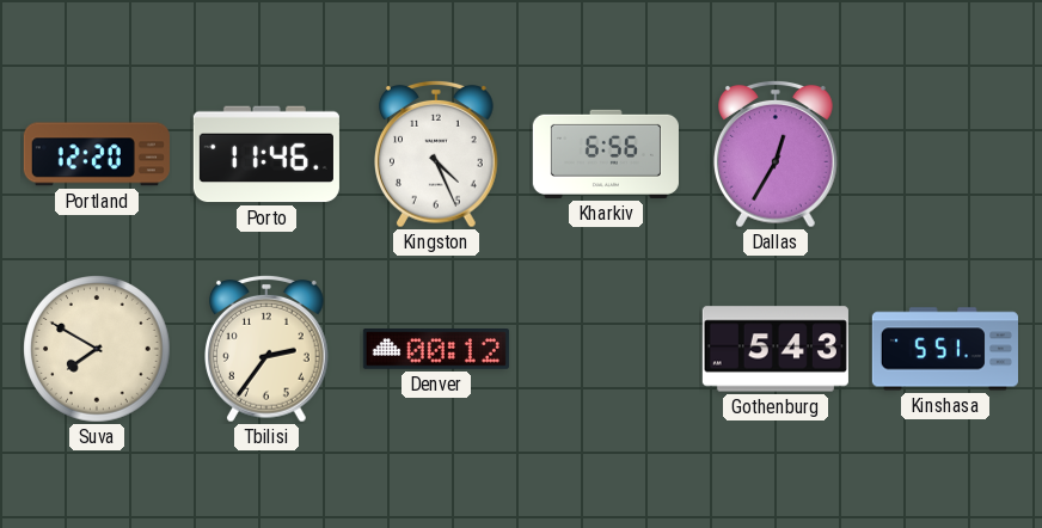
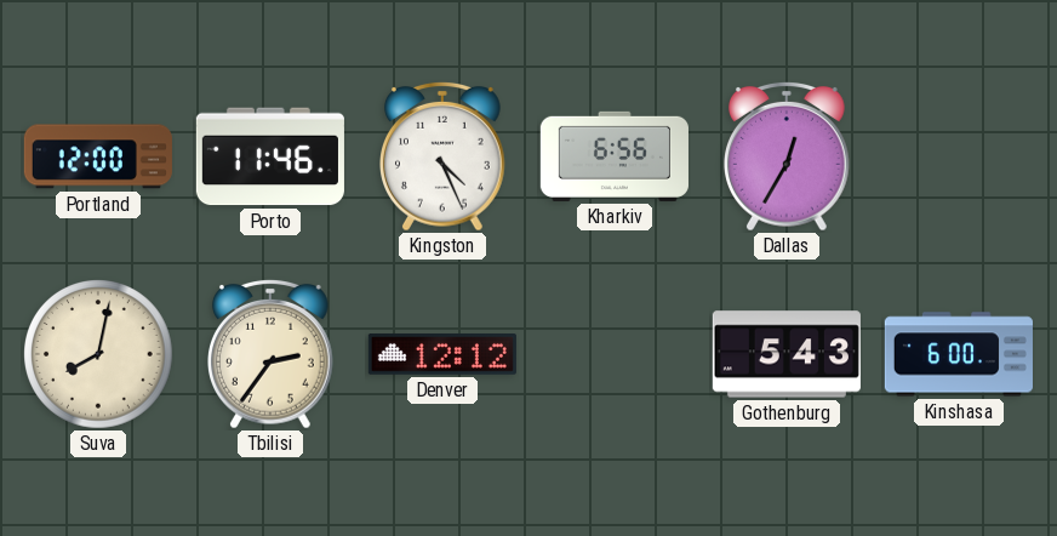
Portland: 12:20 -> 12:00
Suva: 7:50 -> 8:02
Denver: 00:12 -> 12:12
Kinshasa: 5:51 -> 6:00
